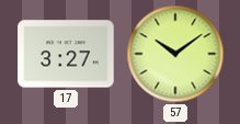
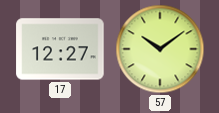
17: 3:27 -> 12:27
